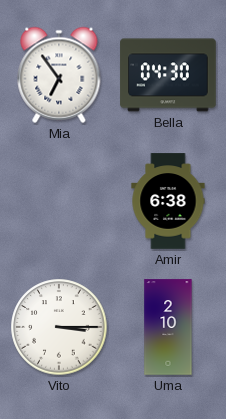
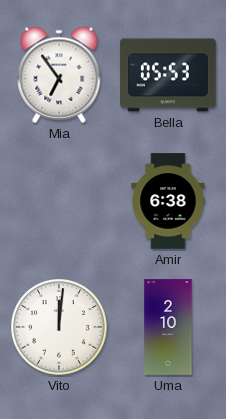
Bella: 04:30 -> 05:53
Vito: 3:15 -> 12:01
